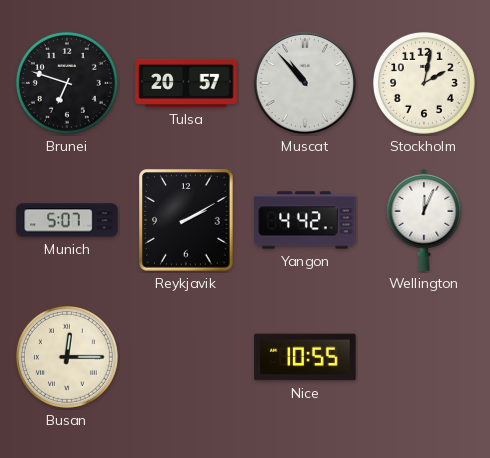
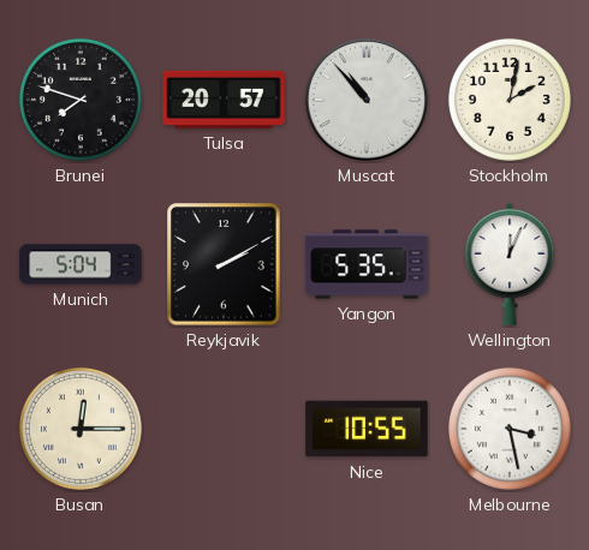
Brunei: 6:48 -> 7:48
Munich: 5:07 -> 5:04
Yangon: 4:42 -> 5:35
Melbourne: none -> 3:28
